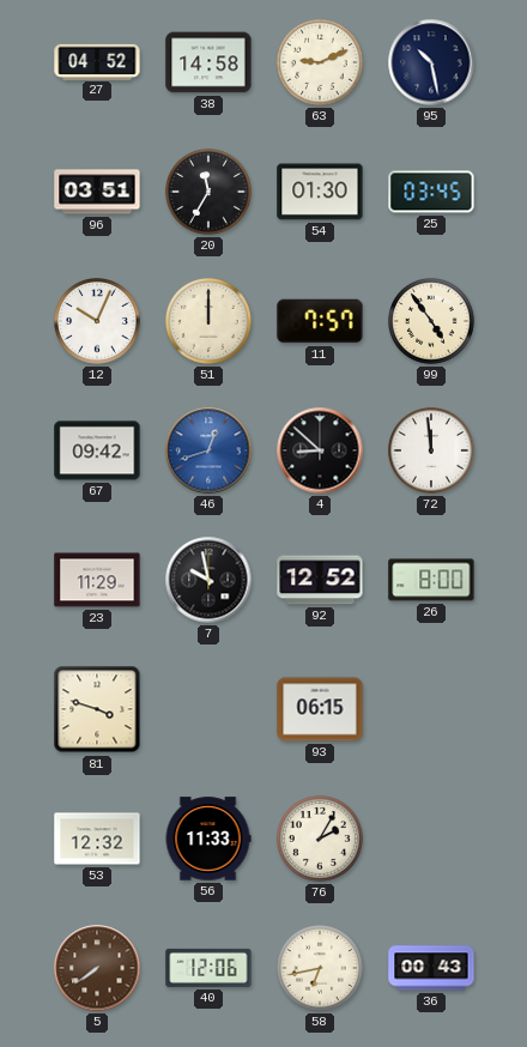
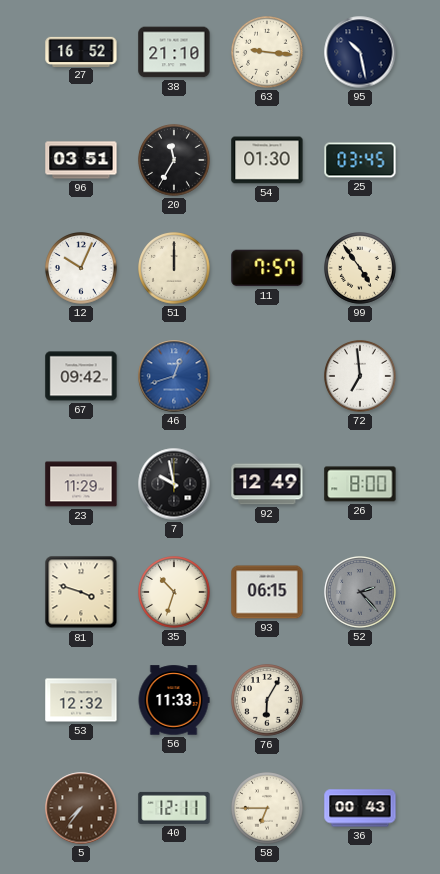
27: 04:52 -> 16:52
38: 14:58 -> 21:10
63: 9:11 -> 9:16
4: 8:52 -> none
72: 11:59 -> 6:59
92: 12:52 -> 12:49
35: none -> 10:33
52: none -> 2:23
76: 2:05 -> 6:05
5: 7:39 -> 7:36
40: 12:06 -> 12:11
58: 6:43 -> 6:45
